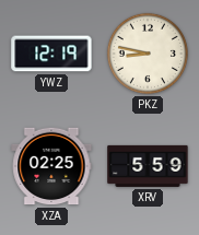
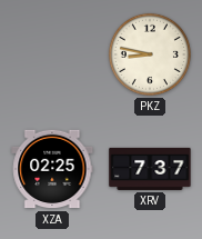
YWZ: 12:19 -> none
XRV: 5:59 -> 7:37
